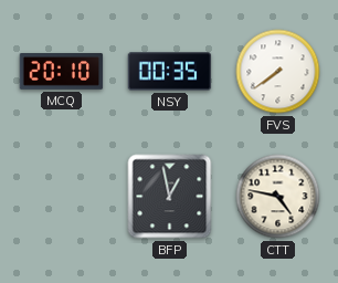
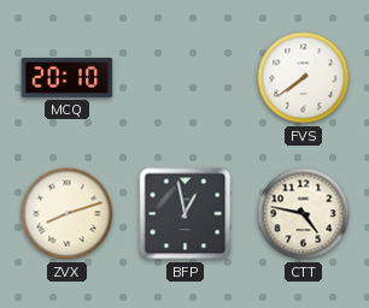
NSY: 00:35 -> none
ZVX: none -> 8:12
